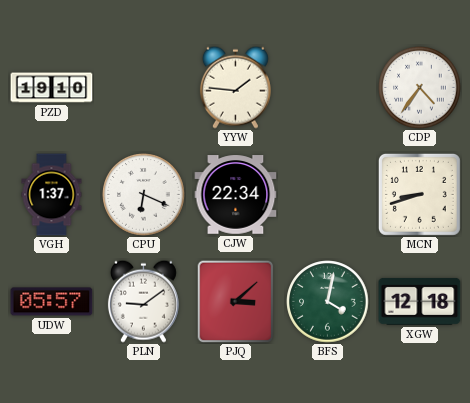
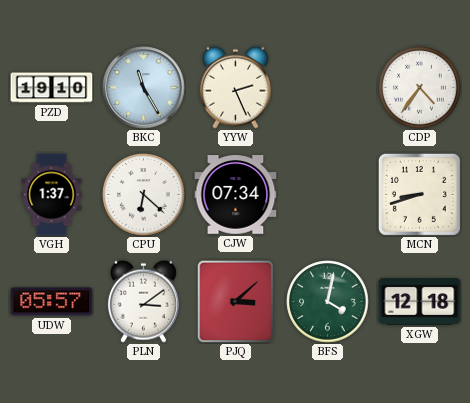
BKC: none -> 11:25
YYW: 1:46 -> 2:26
CPU: 6:19 -> 6:22
CJW: 22:34 -> 07:34
PLN: 9:09 -> 3:09
